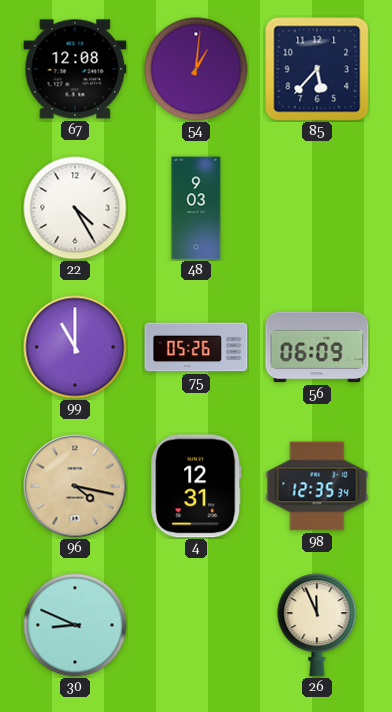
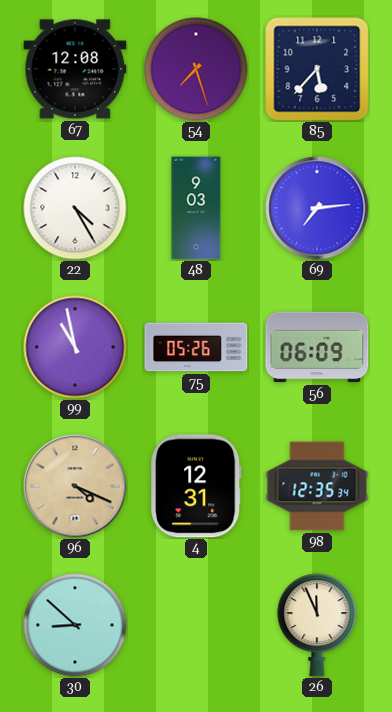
54: 1:01 -> 7:27
69: none -> 7:14
99: 11:00 -> 10:58
96: 4:17 -> 4:19
30: 8:49 -> 8:52
